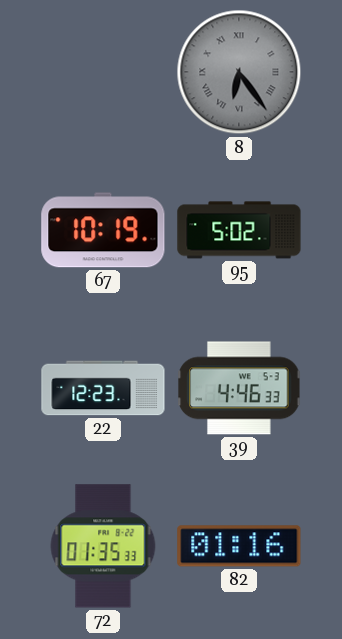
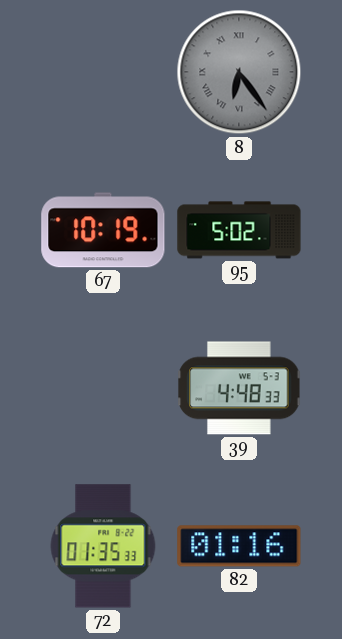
22: 12:23 -> none
39: 4:46 -> 4:48
